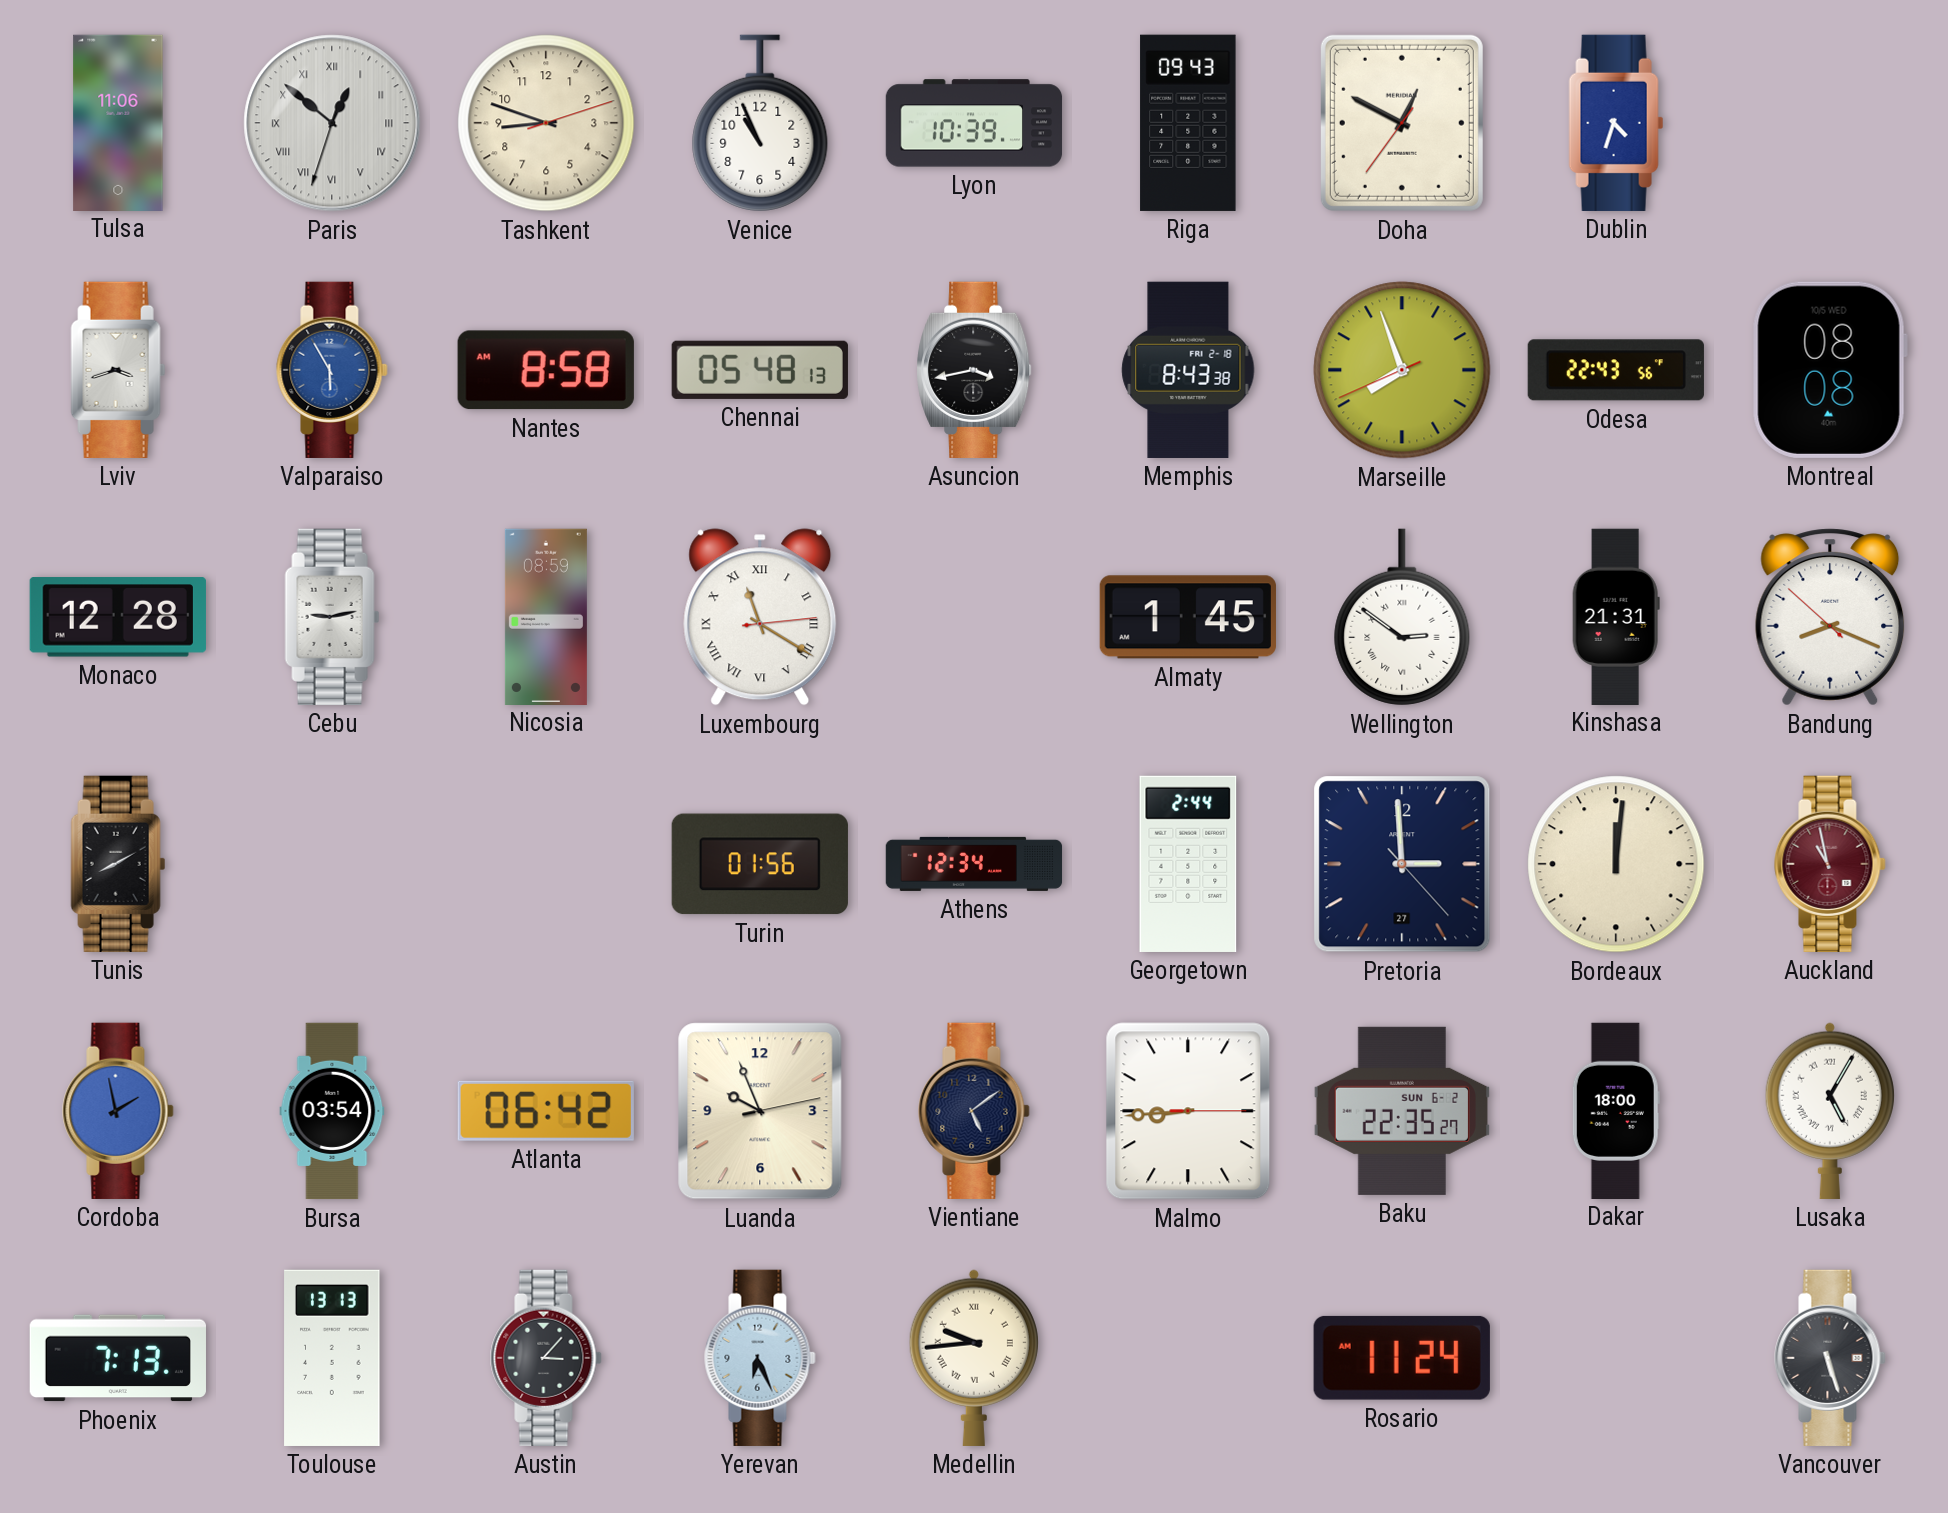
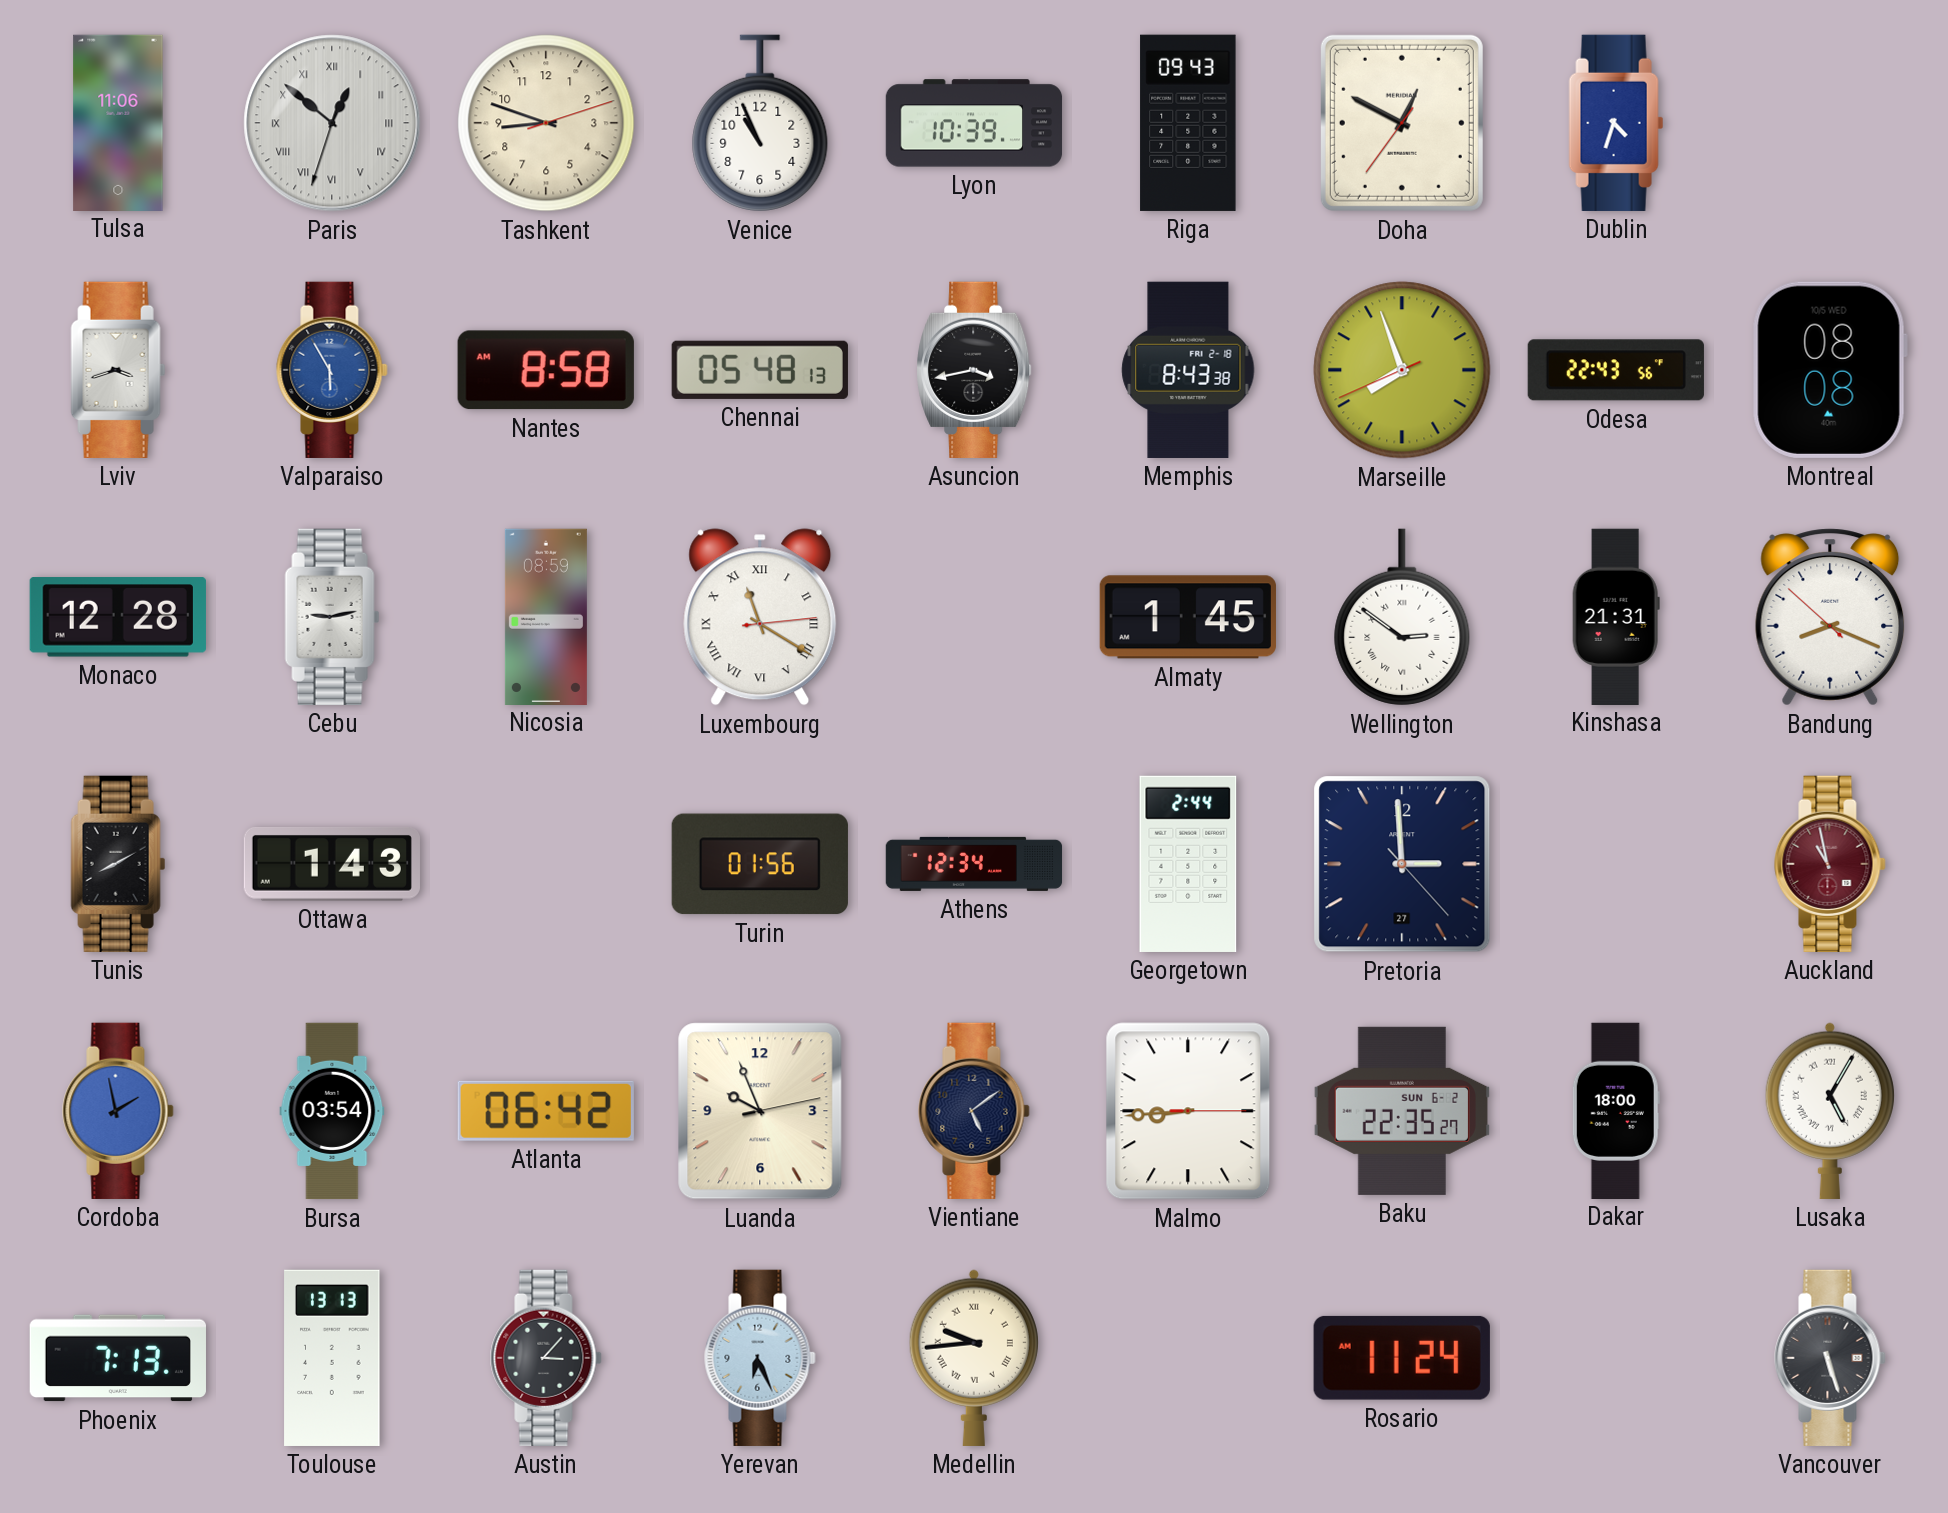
Ottawa: none -> 1:43
Bordeaux: 12:01 -> none
